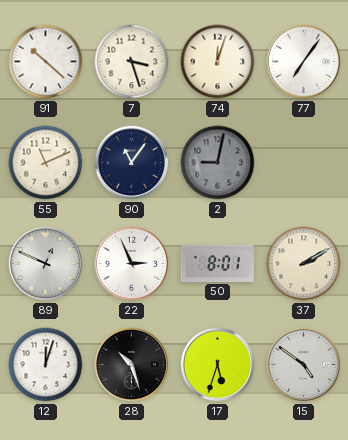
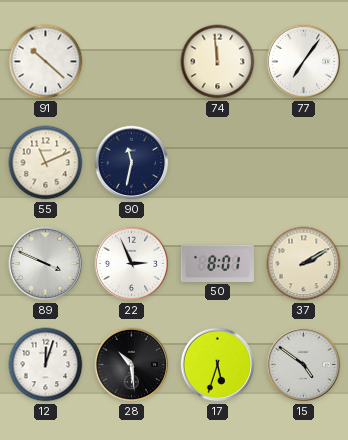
7: 3:27 -> none
74: 12:03 -> 11:59
90: 11:06 -> 11:32
2: 9:02 -> none
89: 12:49 -> 3:49
28: 10:27 -> 10:29
